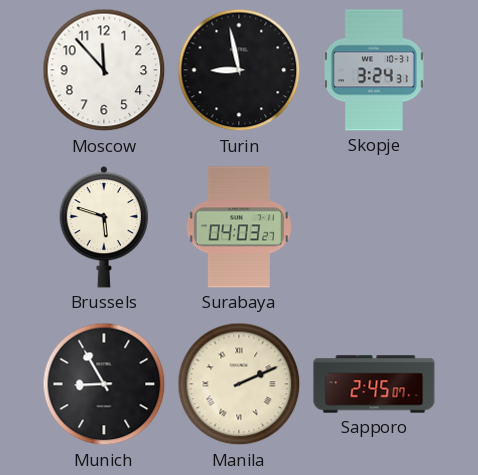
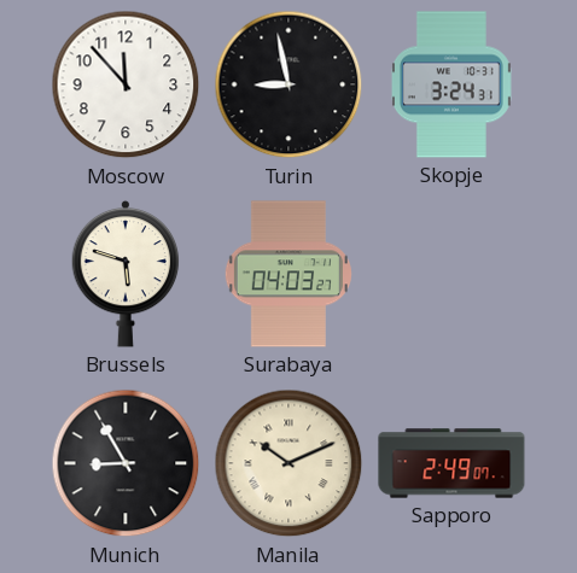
Manila: 2:11 -> 10:11
Sapporo: 2:45 -> 2:49
